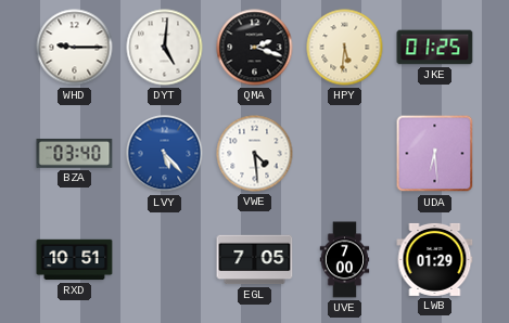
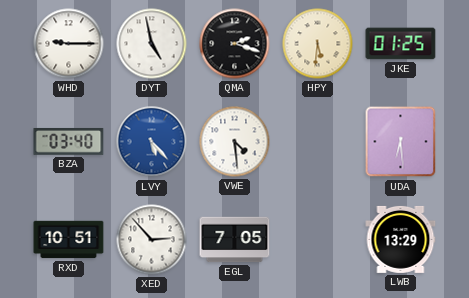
DYT: 5:01 -> 4:58
XED: none -> 2:53
UVE: 7:00 -> none
LWB: 01:29 -> 13:29
